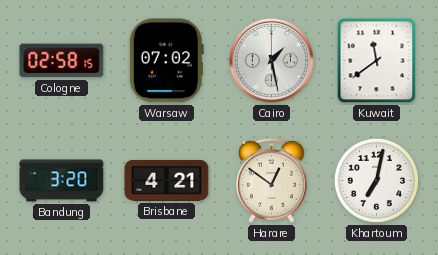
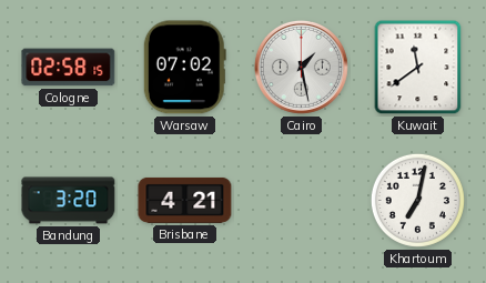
Harare: 12:51 -> none
